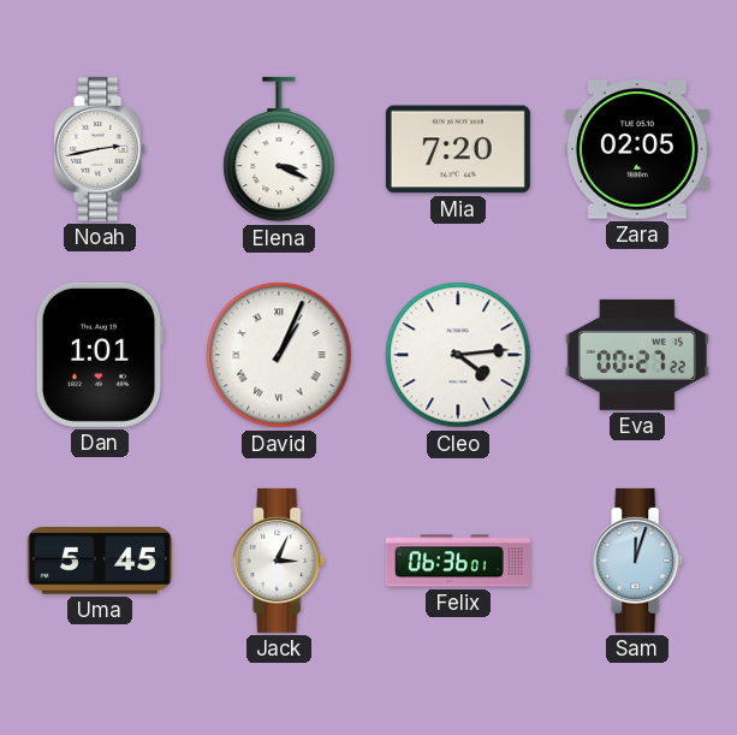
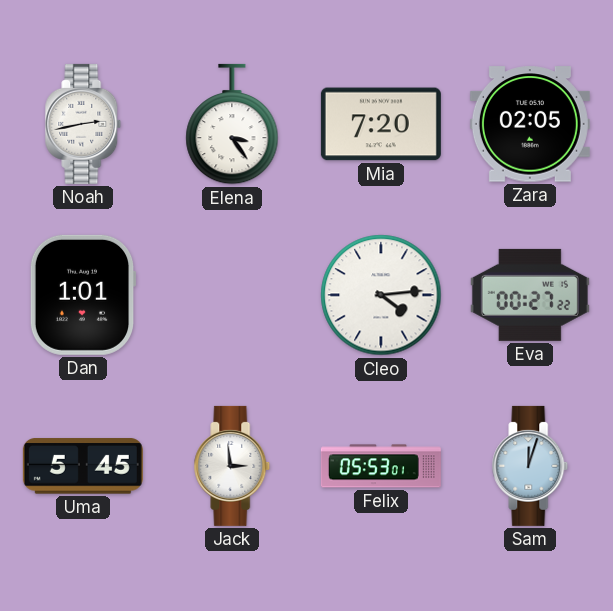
Elena: 3:19 -> 3:24
David: 1:04 -> none
Jack: 3:04 -> 2:59
Felix: 06:36 -> 05:53
